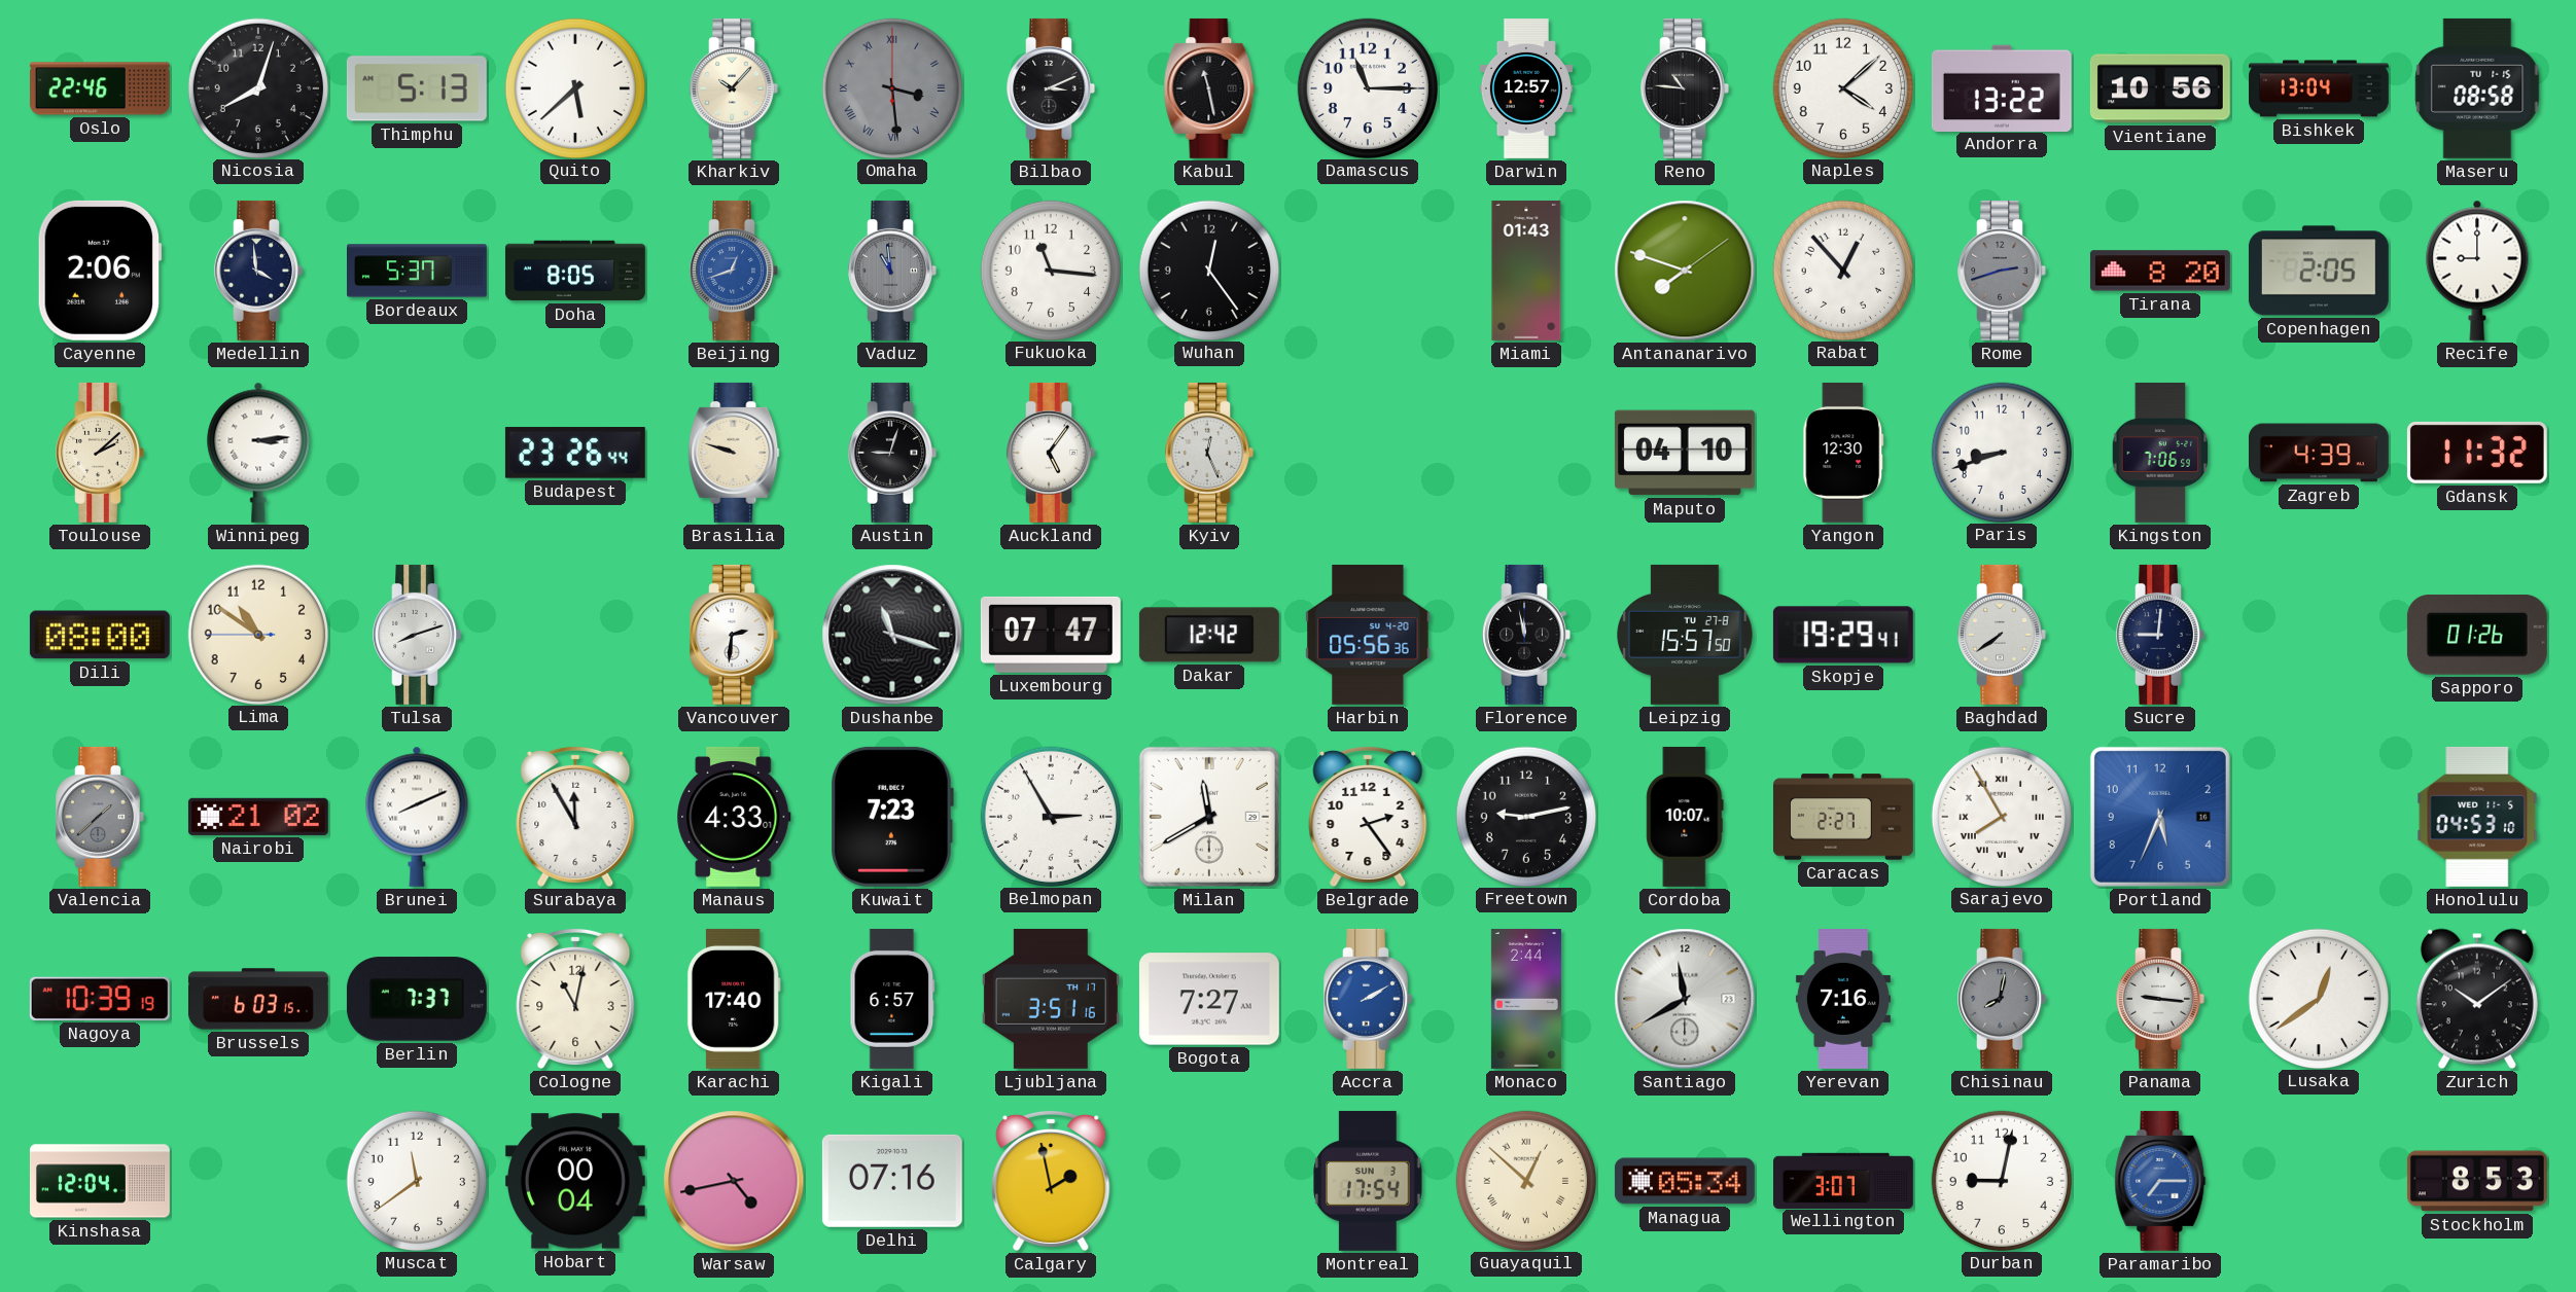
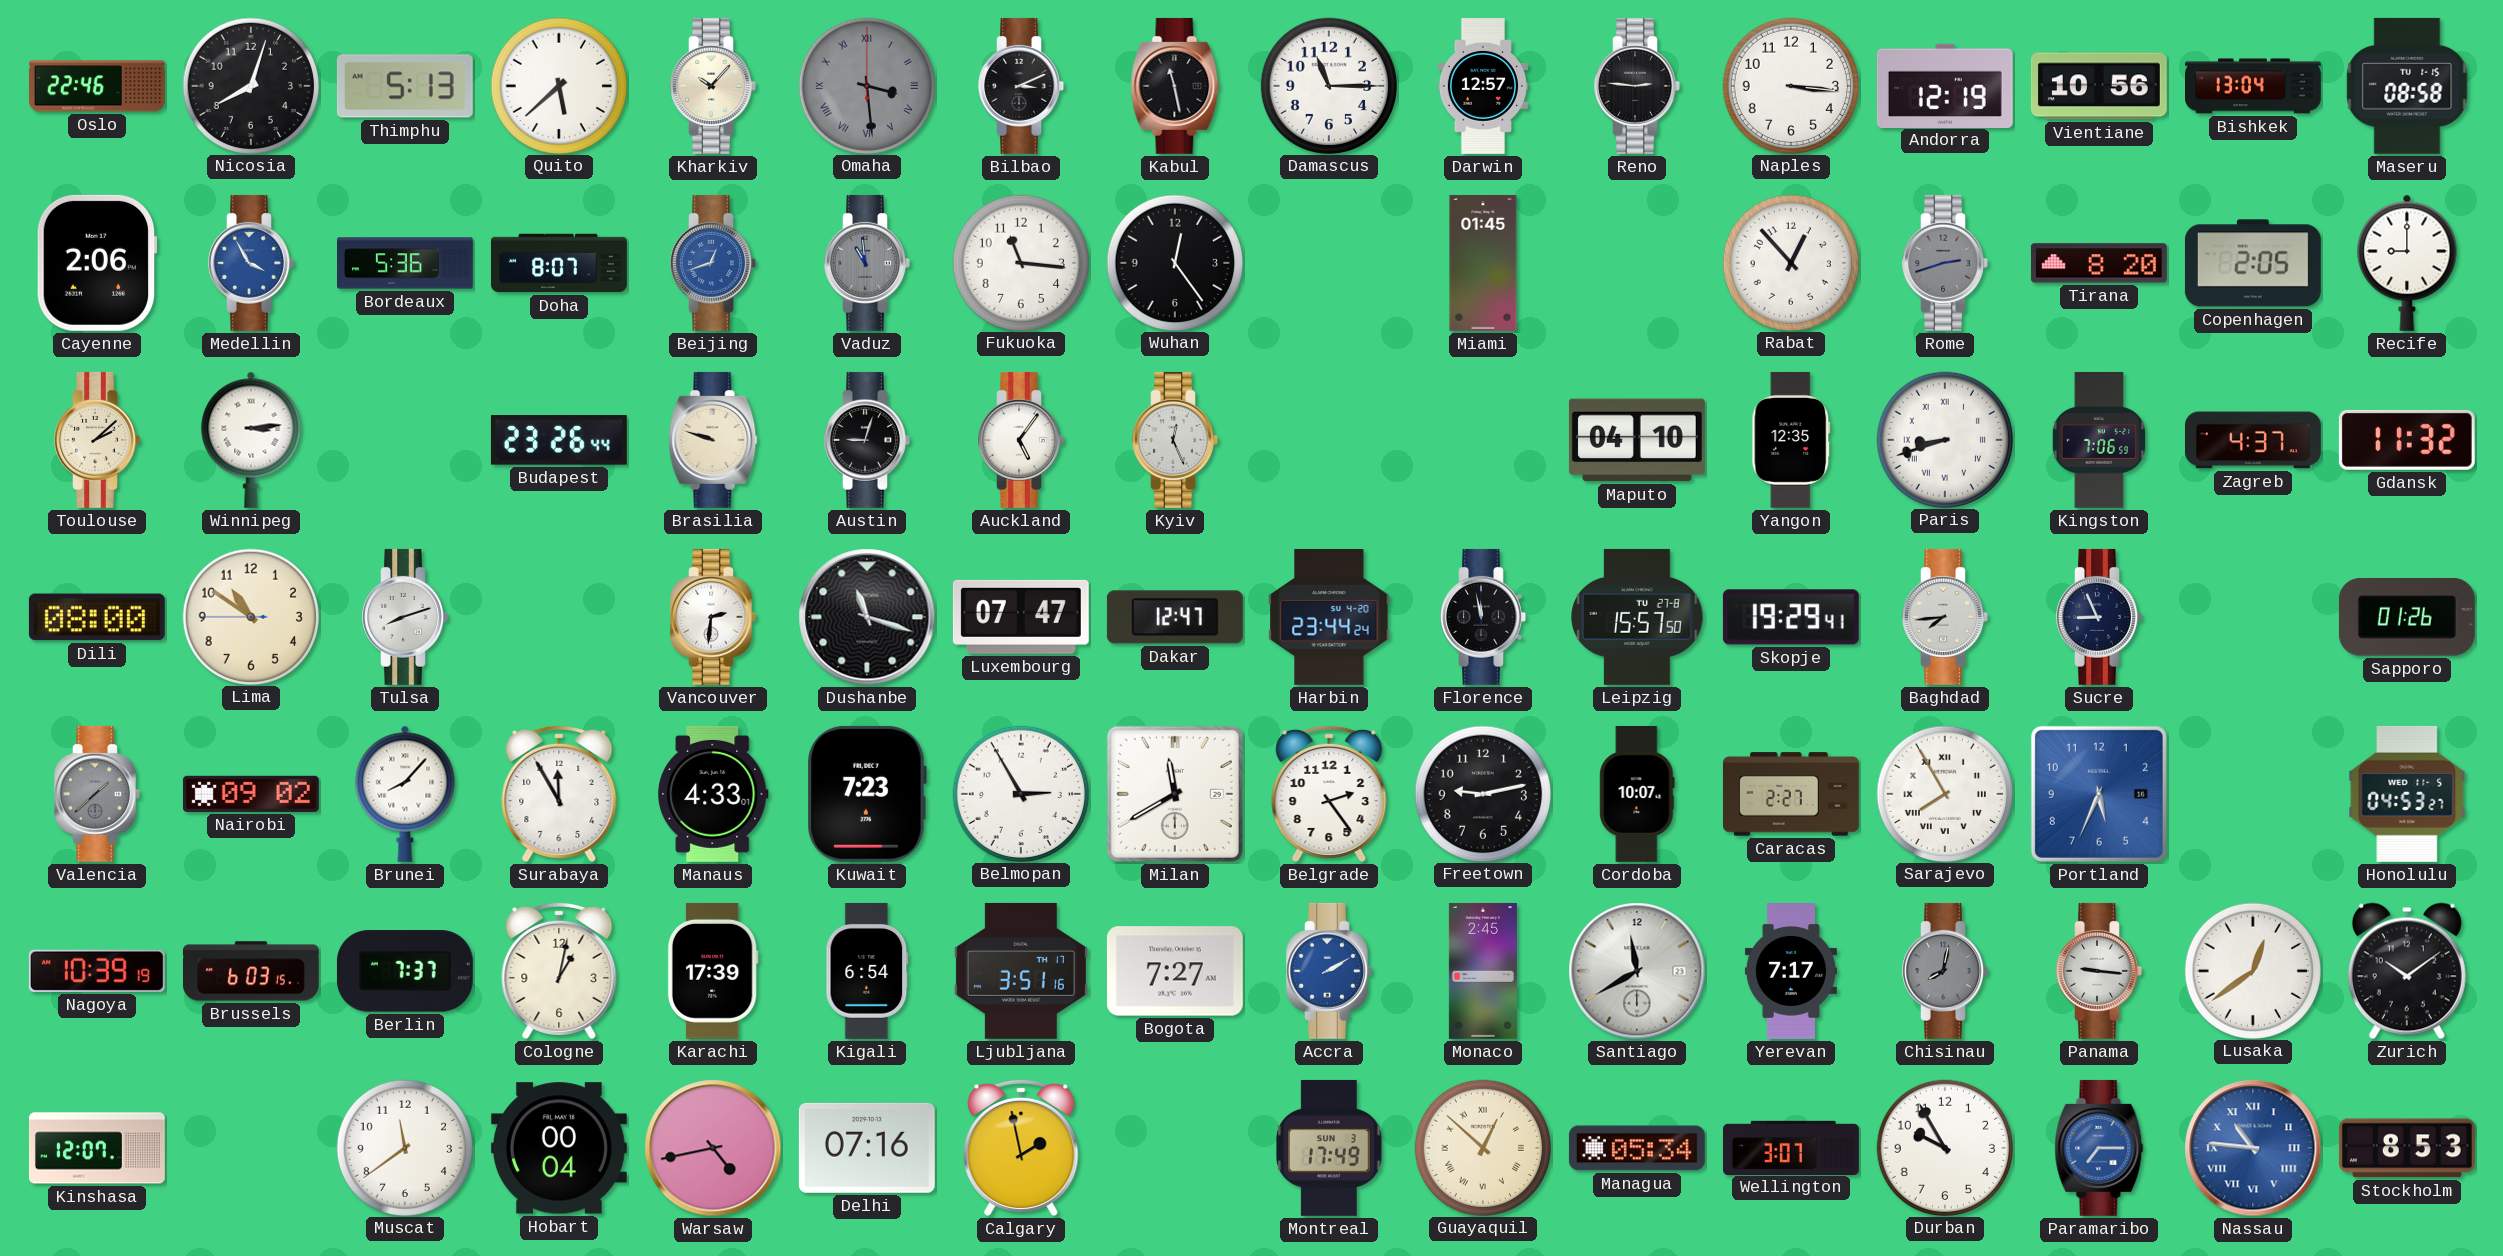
Reno: 10:46 -> 2:46
Naples: 4:08 -> 3:16
Andorra: 13:22 -> 12:19
Medellin: 3:59 -> 3:55
Medellin dial: navy -> blue
Bordeaux: 5:37 -> 5:36
Doha: 8:05 -> 8:07
Miami: 01:43 -> 01:45
Antananarivo: 7:48 -> none
Yangon: 12:30 -> 12:35
Paris numerals: Arabic -> Roman
Zagreb: 4:39 -> 4:37
Dakar: 12:42 -> 12:47
Harbin: 05:56 -> 23:44
Baghdad: 7:39 -> 7:44
Sucre: 9:01 -> 8:56
Nairobi: 21:02 -> 09:02
Brunei: 8:11 -> 8:07
Honolulu: 04:53:10 -> 04:53:27
Cologne: 11:02 -> 1:02
Karachi: 17:40 -> 17:39
Kigali: 6:57 -> 6:54
Monaco: 2:44 -> 2:45
Yerevan: 7:16 -> 7:17
Kinshasa: 12:04 -> 12:07
Montreal: 17:54 -> 17:49
Durban: 9:02 -> 9:55
Nassau: none -> 10:46
